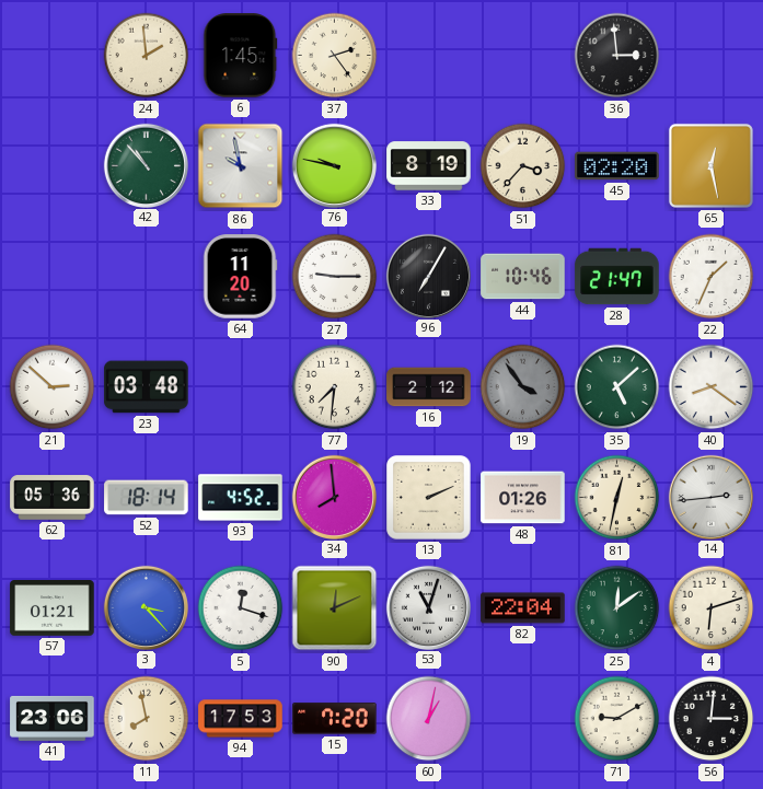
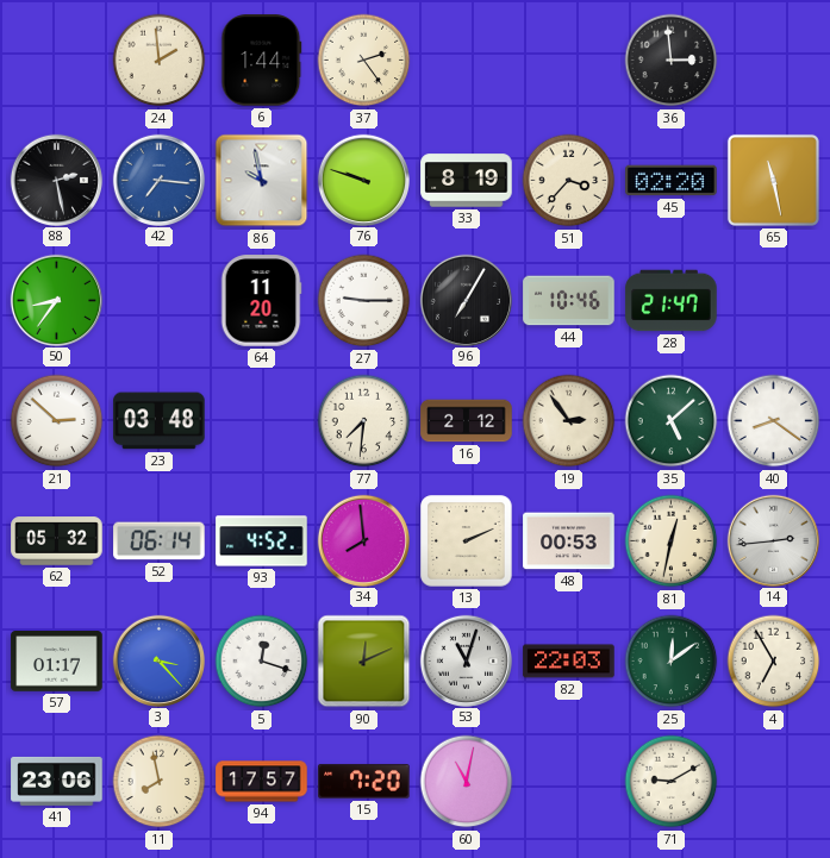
6: 1:45 -> 1:44
88: none -> 2:28
42: 10:53 -> 7:16
42 dial: green -> blue
76: 9:47 -> 9:48
65: 12:28 -> 11:28
50: none -> 8:36
22: 1:34 -> none
19: 3:54 -> 2:54
19 dial: grey -> cream
62: 05:36 -> 05:32
52: 18:14 -> 06:14
48: 01:26 -> 00:53
57: 01:21 -> 01:17
82: 22:04 -> 22:03
4: 6:12 -> 6:55
94: 17:53 -> 17:57
60: 1:02 -> 11:02
56: 3:01 -> none
